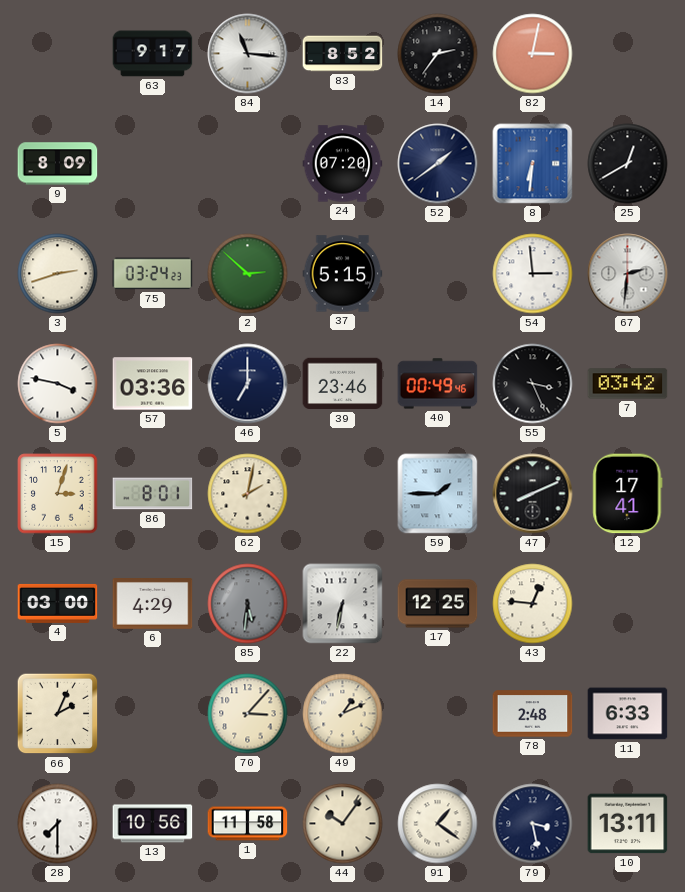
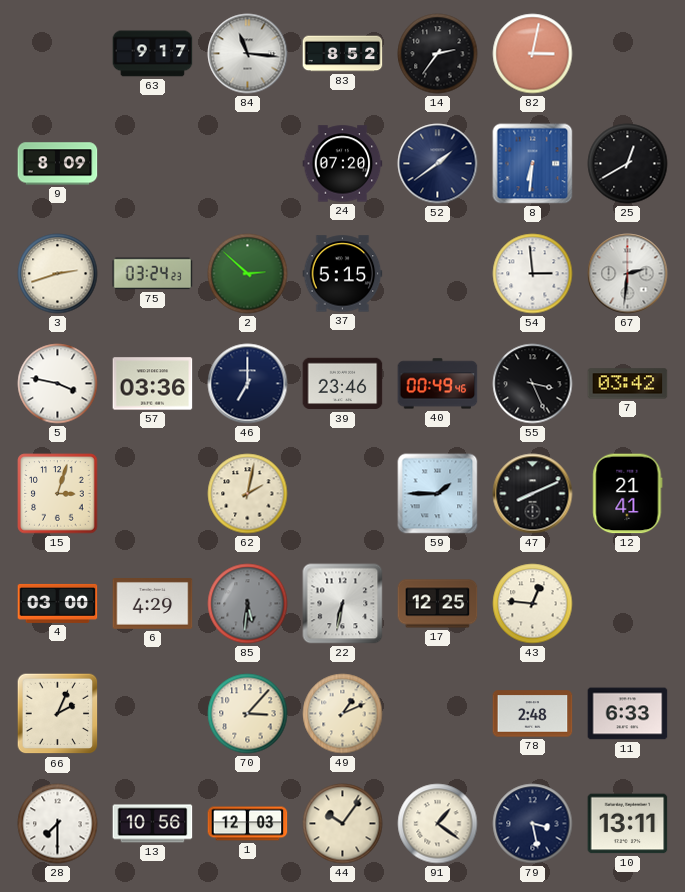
86: 8:01 -> none
12: 17:41 -> 21:41
1: 11:58 -> 12:03
